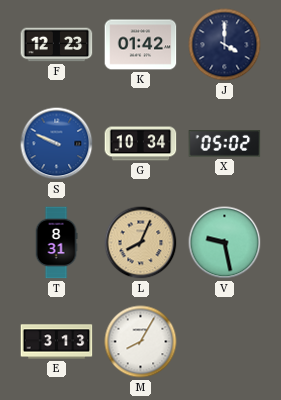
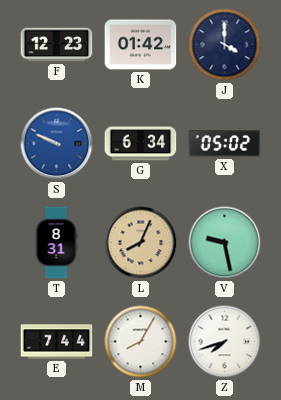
G: 10:34 -> 6:34
E: 3:13 -> 7:44
Z: none -> 7:42
